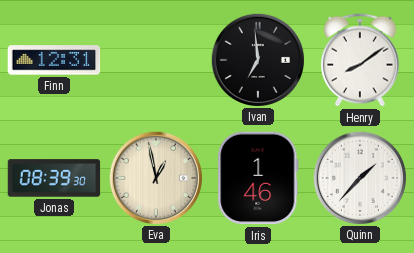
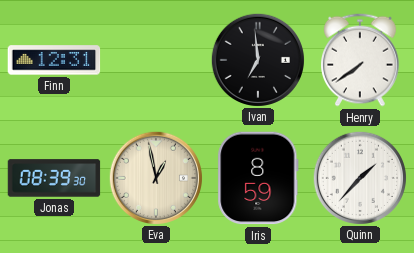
Henry: 8:09 -> 7:39
Iris: 1:46 -> 8:59
